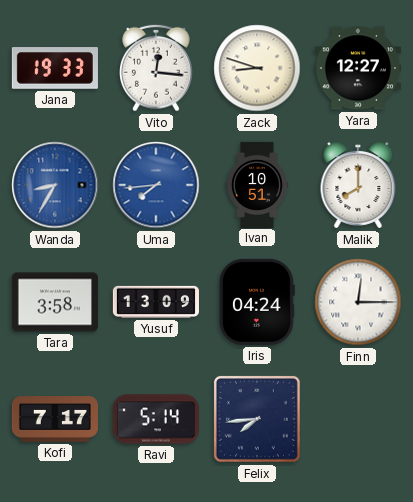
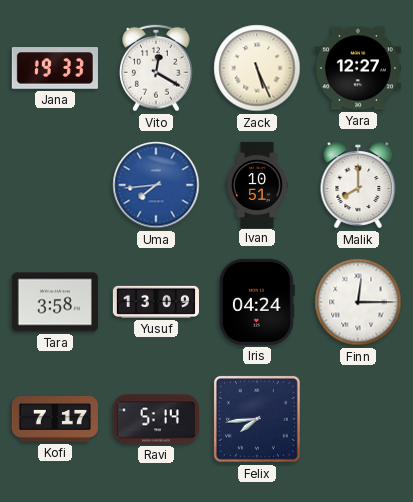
Vito: 12:16 -> 12:20
Zack: 8:48 -> 5:26
Wanda: 8:35 -> none
